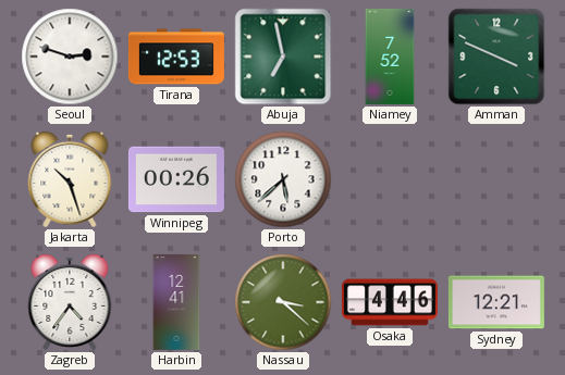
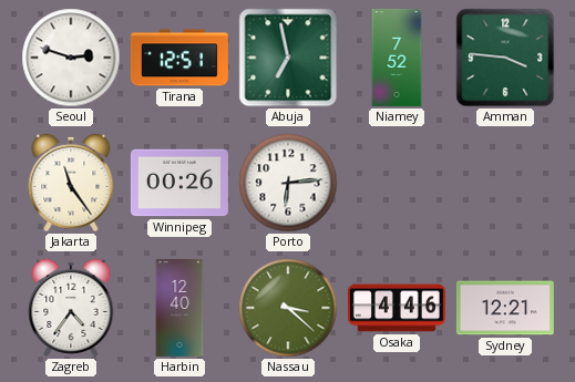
Tirana: 12:53 -> 12:51
Amman: 3:49 -> 3:46
Jakarta: 10:27 -> 11:24
Porto: 5:38 -> 6:14
Harbin: 12:41 -> 12:40
